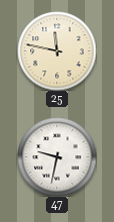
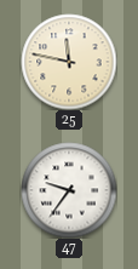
47: 9:32 -> 9:36
